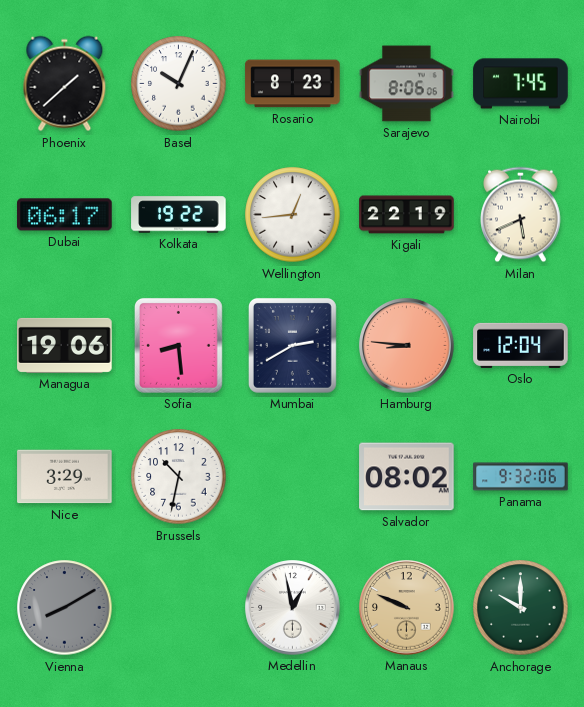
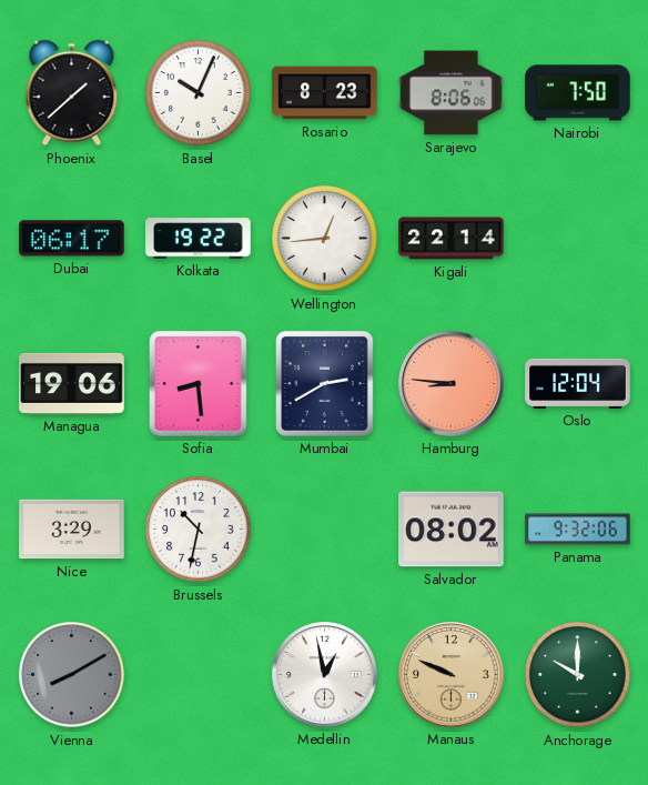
Nairobi: 7:45 -> 7:50
Kigali: 22:19 -> 22:14
Milan: 5:41 -> none
